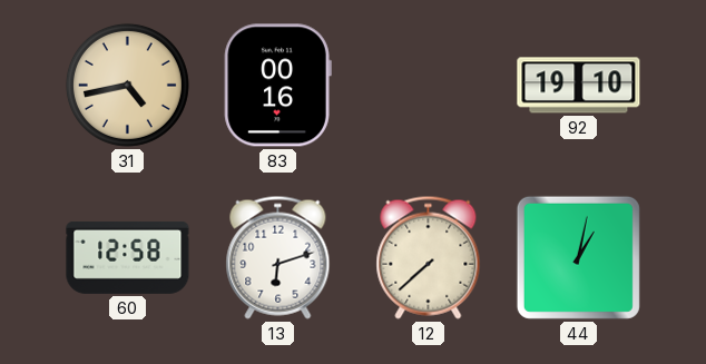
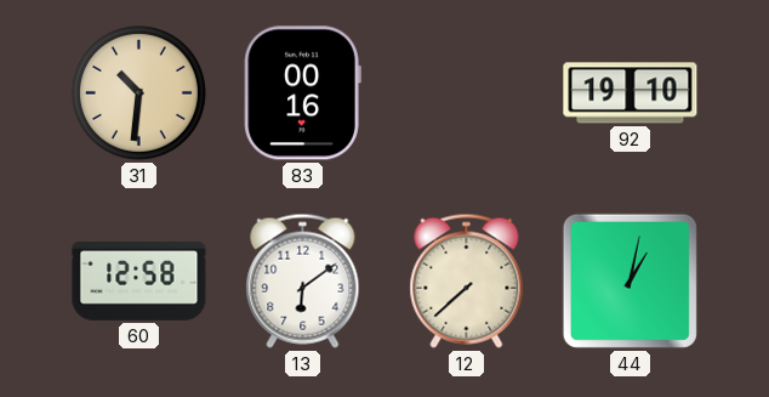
31: 4:43 -> 10:31
13: 6:12 -> 6:09
